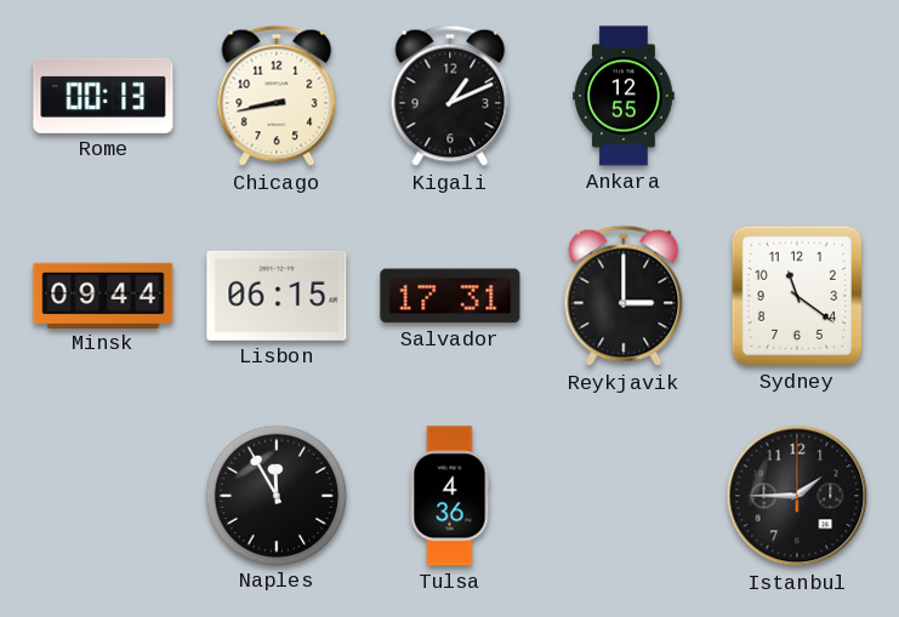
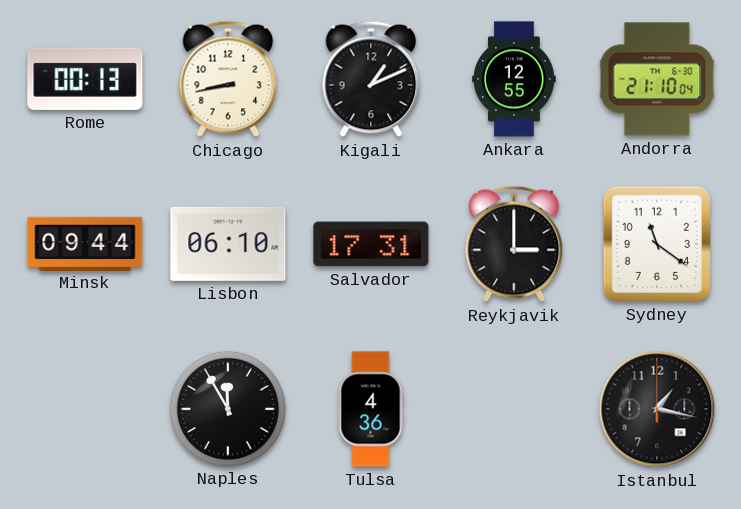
Andorra: none -> 21:10
Lisbon: 06:15 -> 06:10
Istanbul: 1:45 -> 1:17
